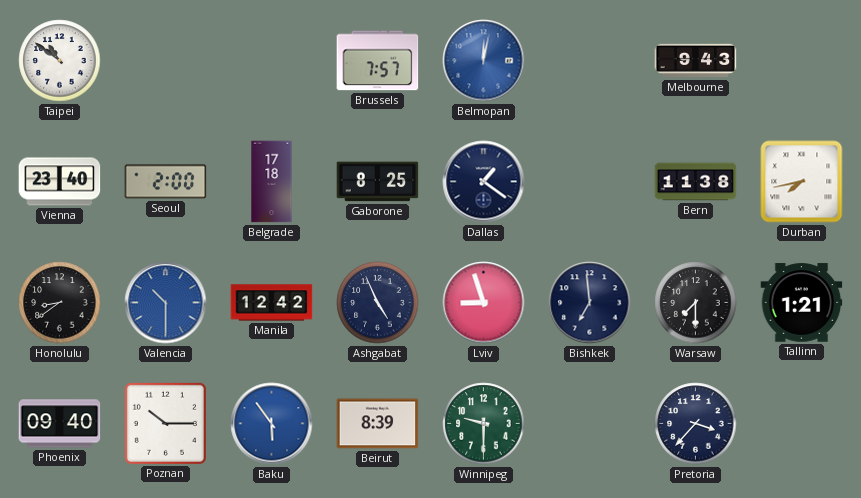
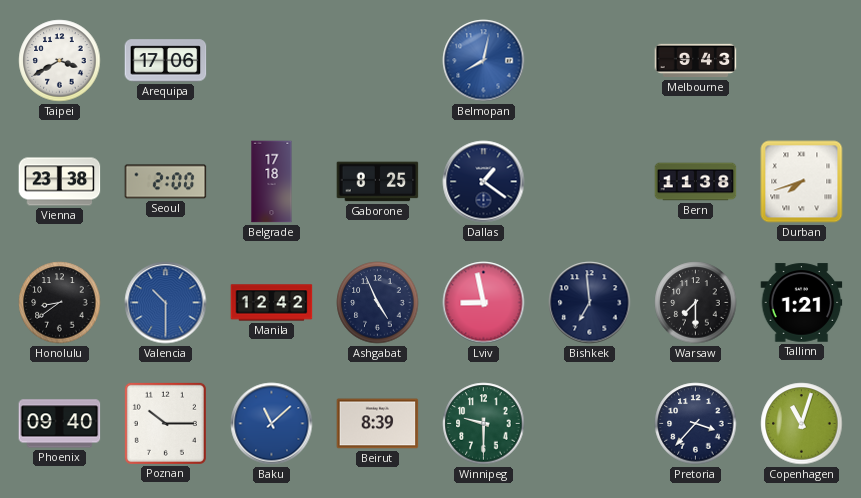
Taipei: 10:51 -> 3:40
Arequipa: none -> 17:06
Brussels: 7:57 -> none
Belmopan: 12:02 -> 8:02
Vienna: 23:40 -> 23:38
Durban: 7:43 -> 7:42
Lviv: 8:57 -> 8:58
Baku: 5:54 -> 11:08
Copenhagen: none -> 11:03
